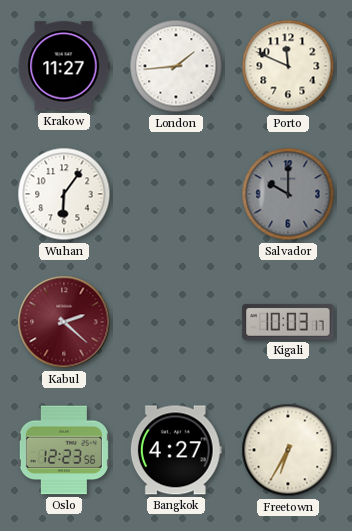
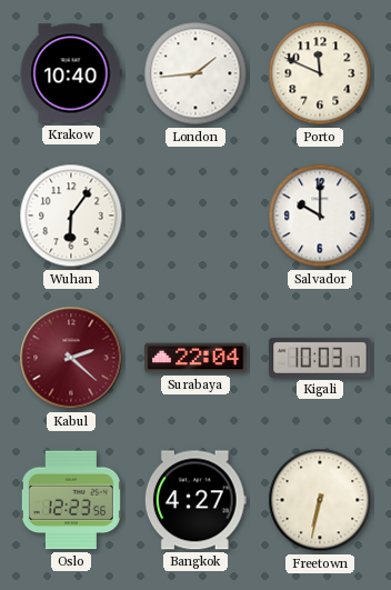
Krakow: 11:27 -> 10:40
Salvador dial: grey -> white
Surabaya: none -> 22:04
Freetown: 6:35 -> 6:32
